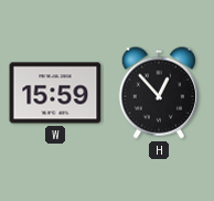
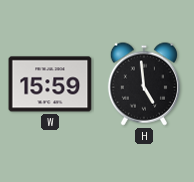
H: 12:53 -> 4:59
